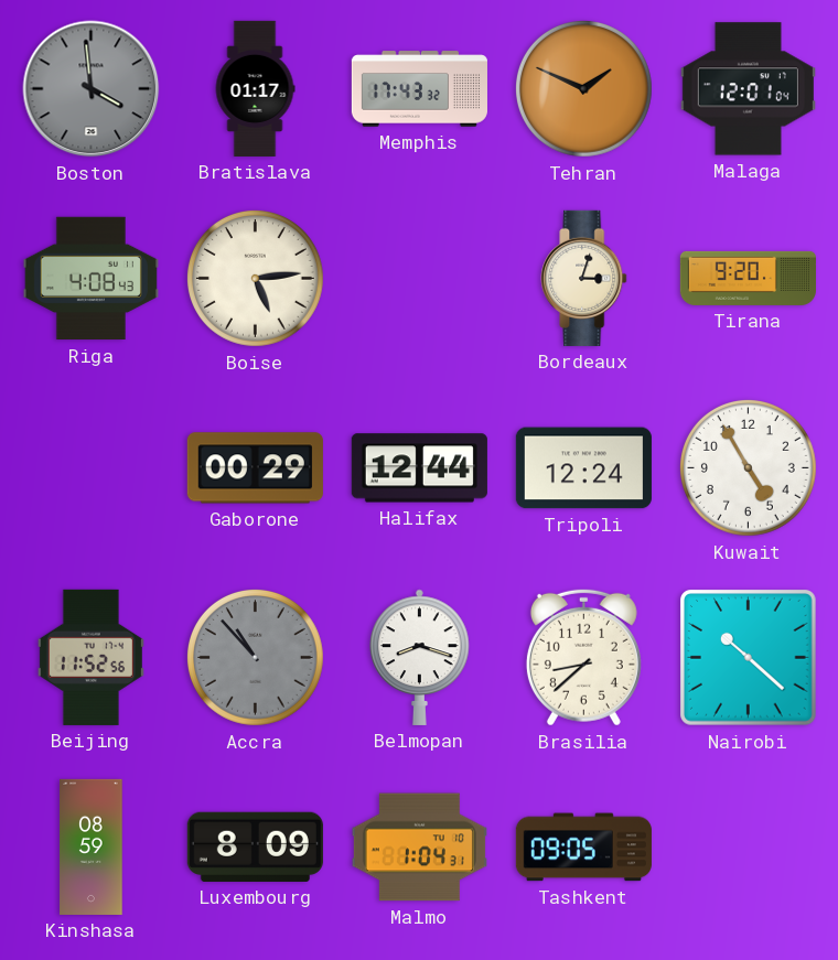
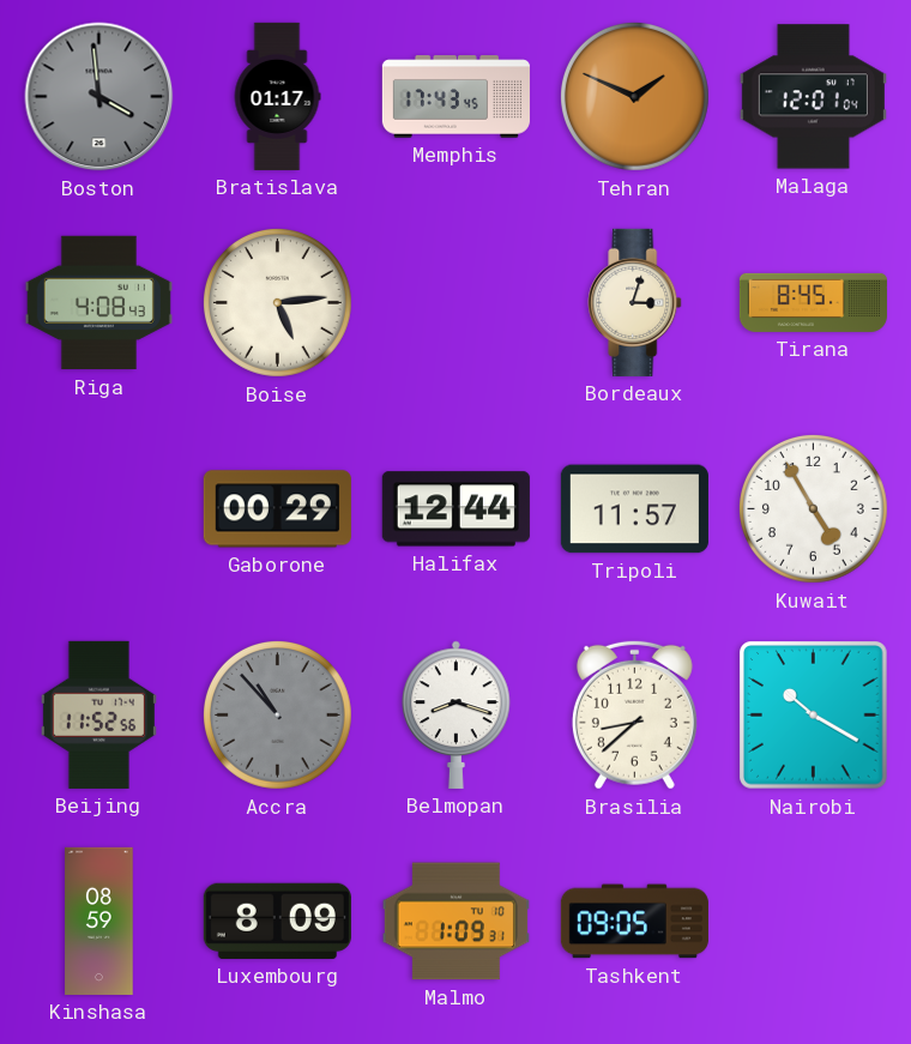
Memphis: 17:43:32 -> 17:43:45
Tirana: 9:20 -> 8:45
Tripoli: 12:24 -> 11:57
Nairobi: 10:22 -> 10:20
Malmo: 1:04 -> 1:09
